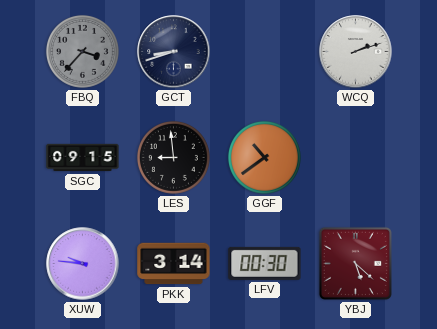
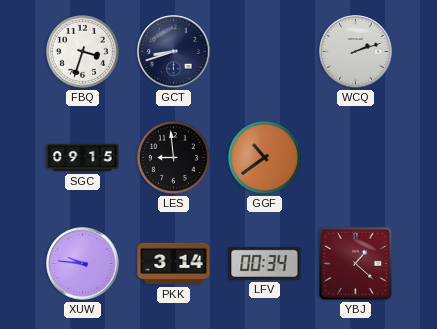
FBQ: 3:37 -> 3:33
FBQ dial: grey -> white
LFV: 00:30 -> 00:34
YBJ: 5:22 -> 1:22
